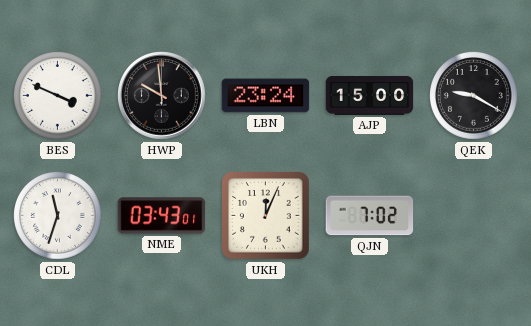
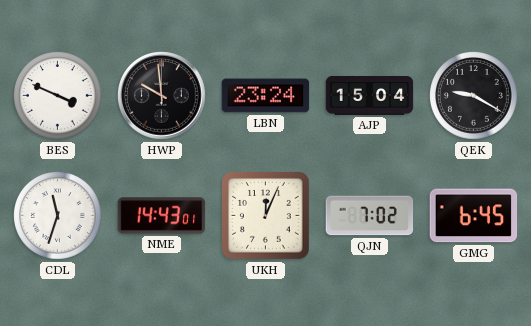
AJP: 15:00 -> 15:04
NME: 03:43 -> 14:43
GMG: none -> 6:45
